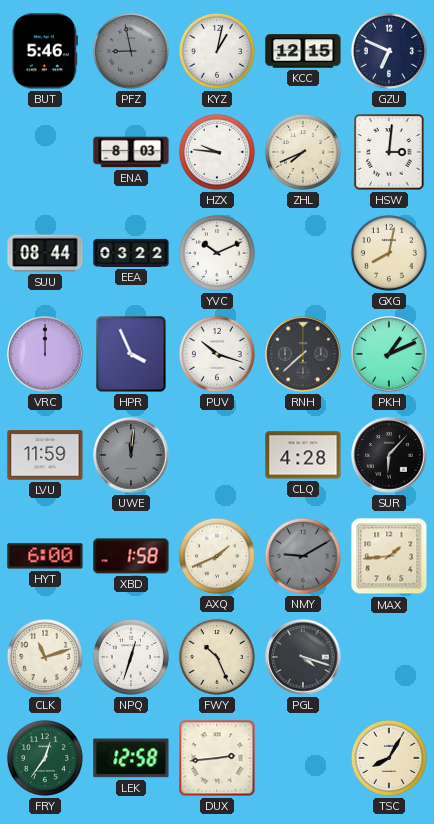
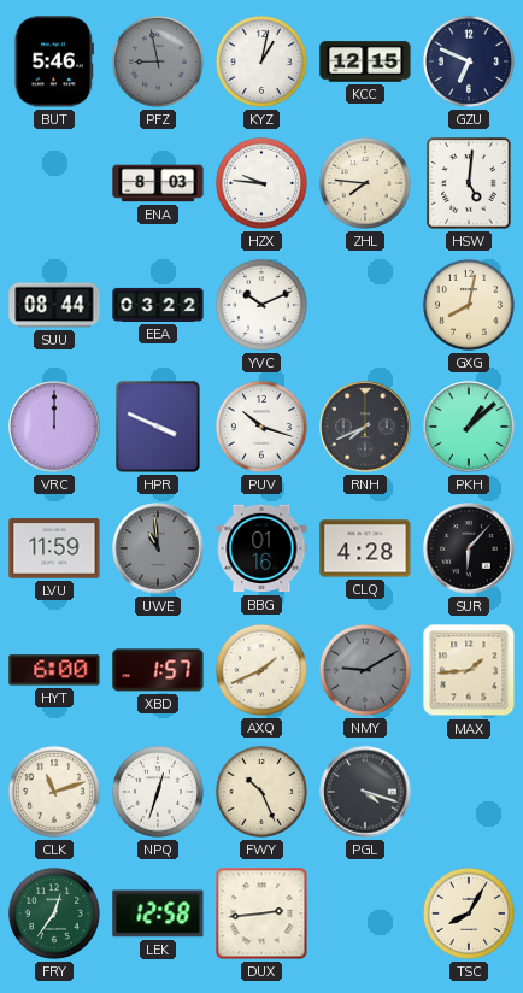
ZHL: 7:41 -> 7:46
HSW: 3:01 -> 5:01
HPR: 3:56 -> 3:49
RNH: 7:38 -> 7:41
PKH: 1:11 -> 1:08
UWE: 12:01 -> 10:59
BBG: none -> 01:16
XBD: 1:58 -> 1:57
